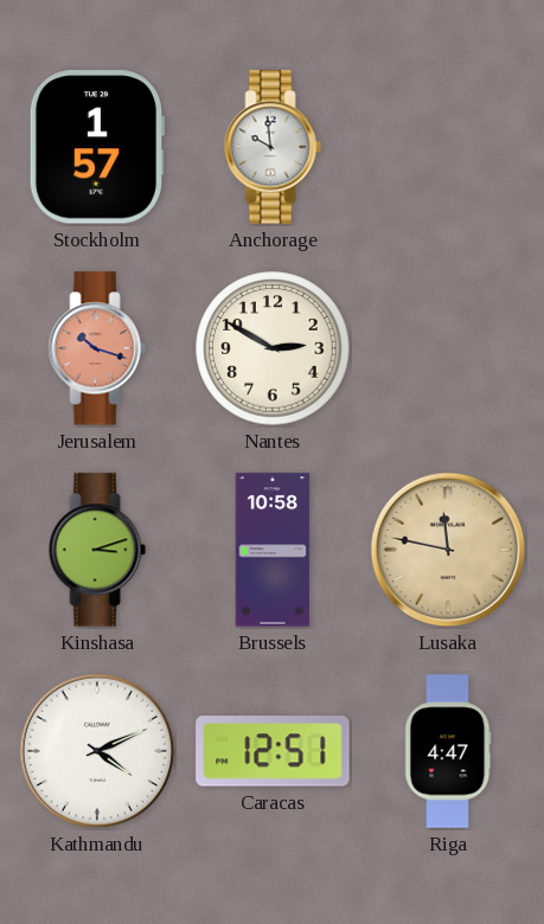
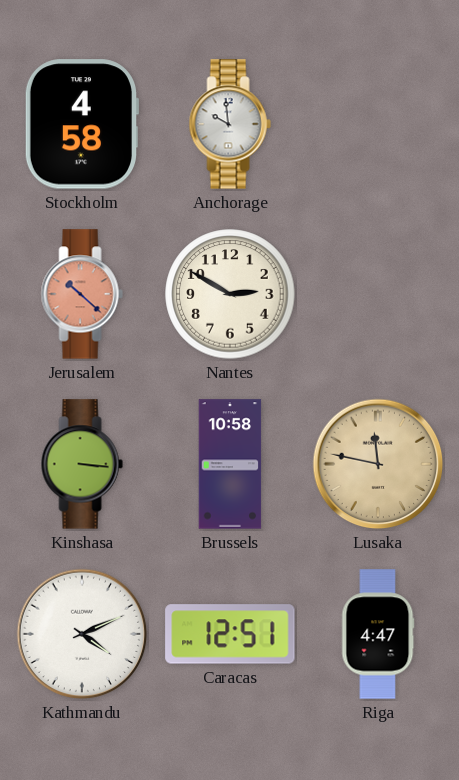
Stockholm: 1:57 -> 4:58
Jerusalem: 10:18 -> 10:22
Kinshasa: 3:12 -> 3:16
